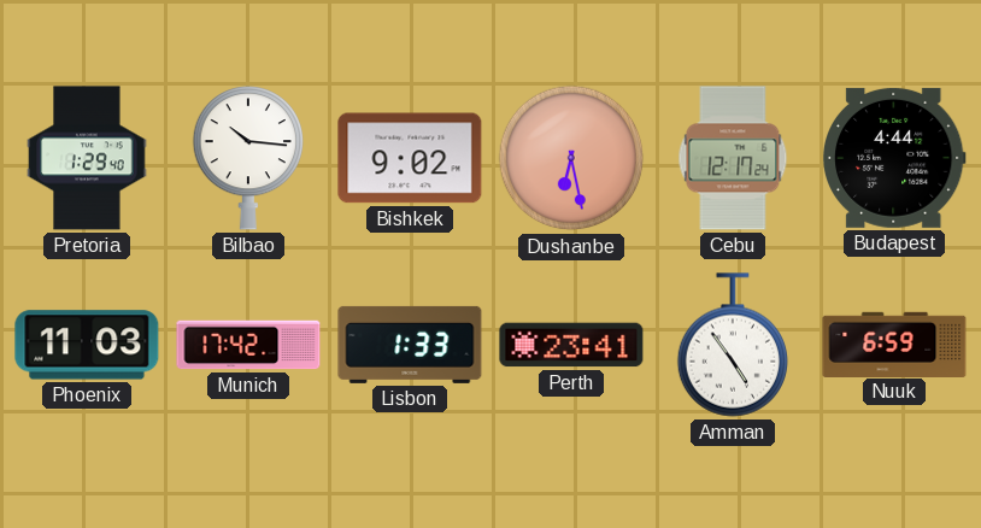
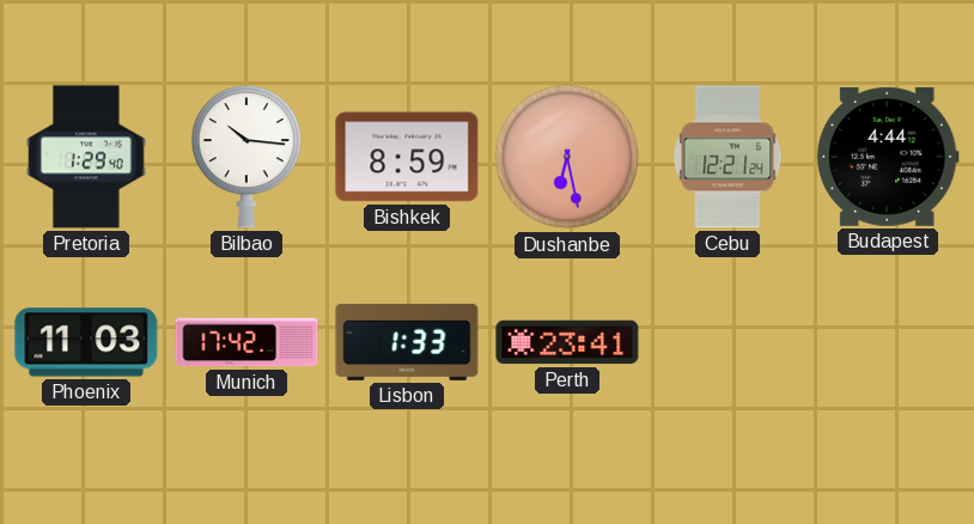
Bishkek: 9:02 -> 8:59
Cebu: 12:17 -> 12:21
Amman: 4:54 -> none
Nuuk: 6:59 -> none
